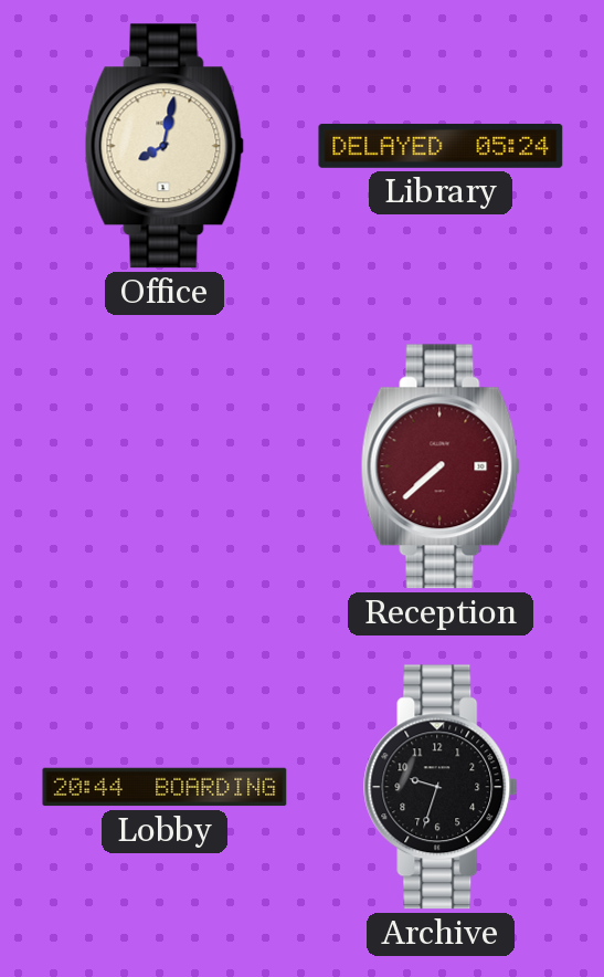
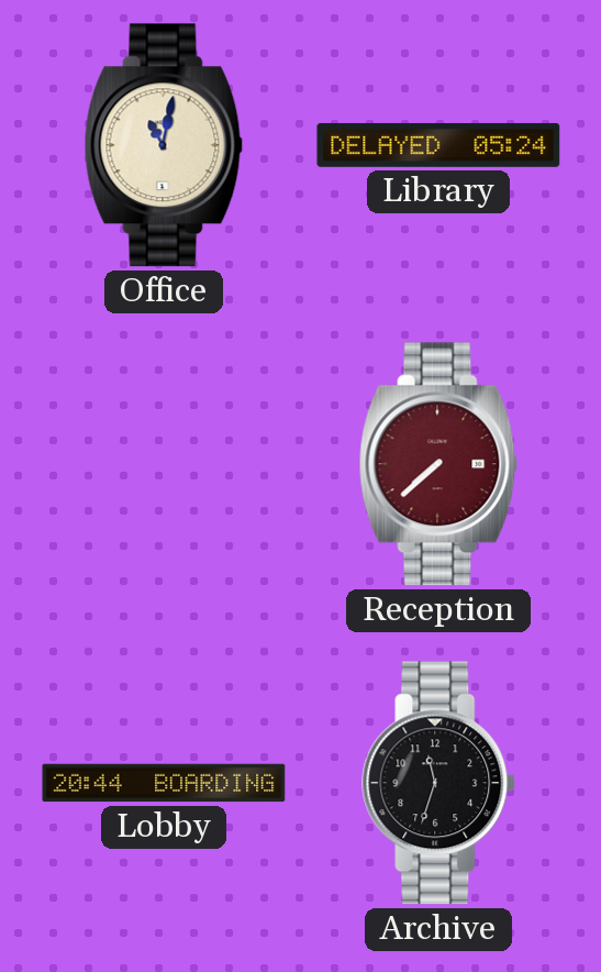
Office: 8:02 -> 11:02
Archive: 9:33 -> 11:33
